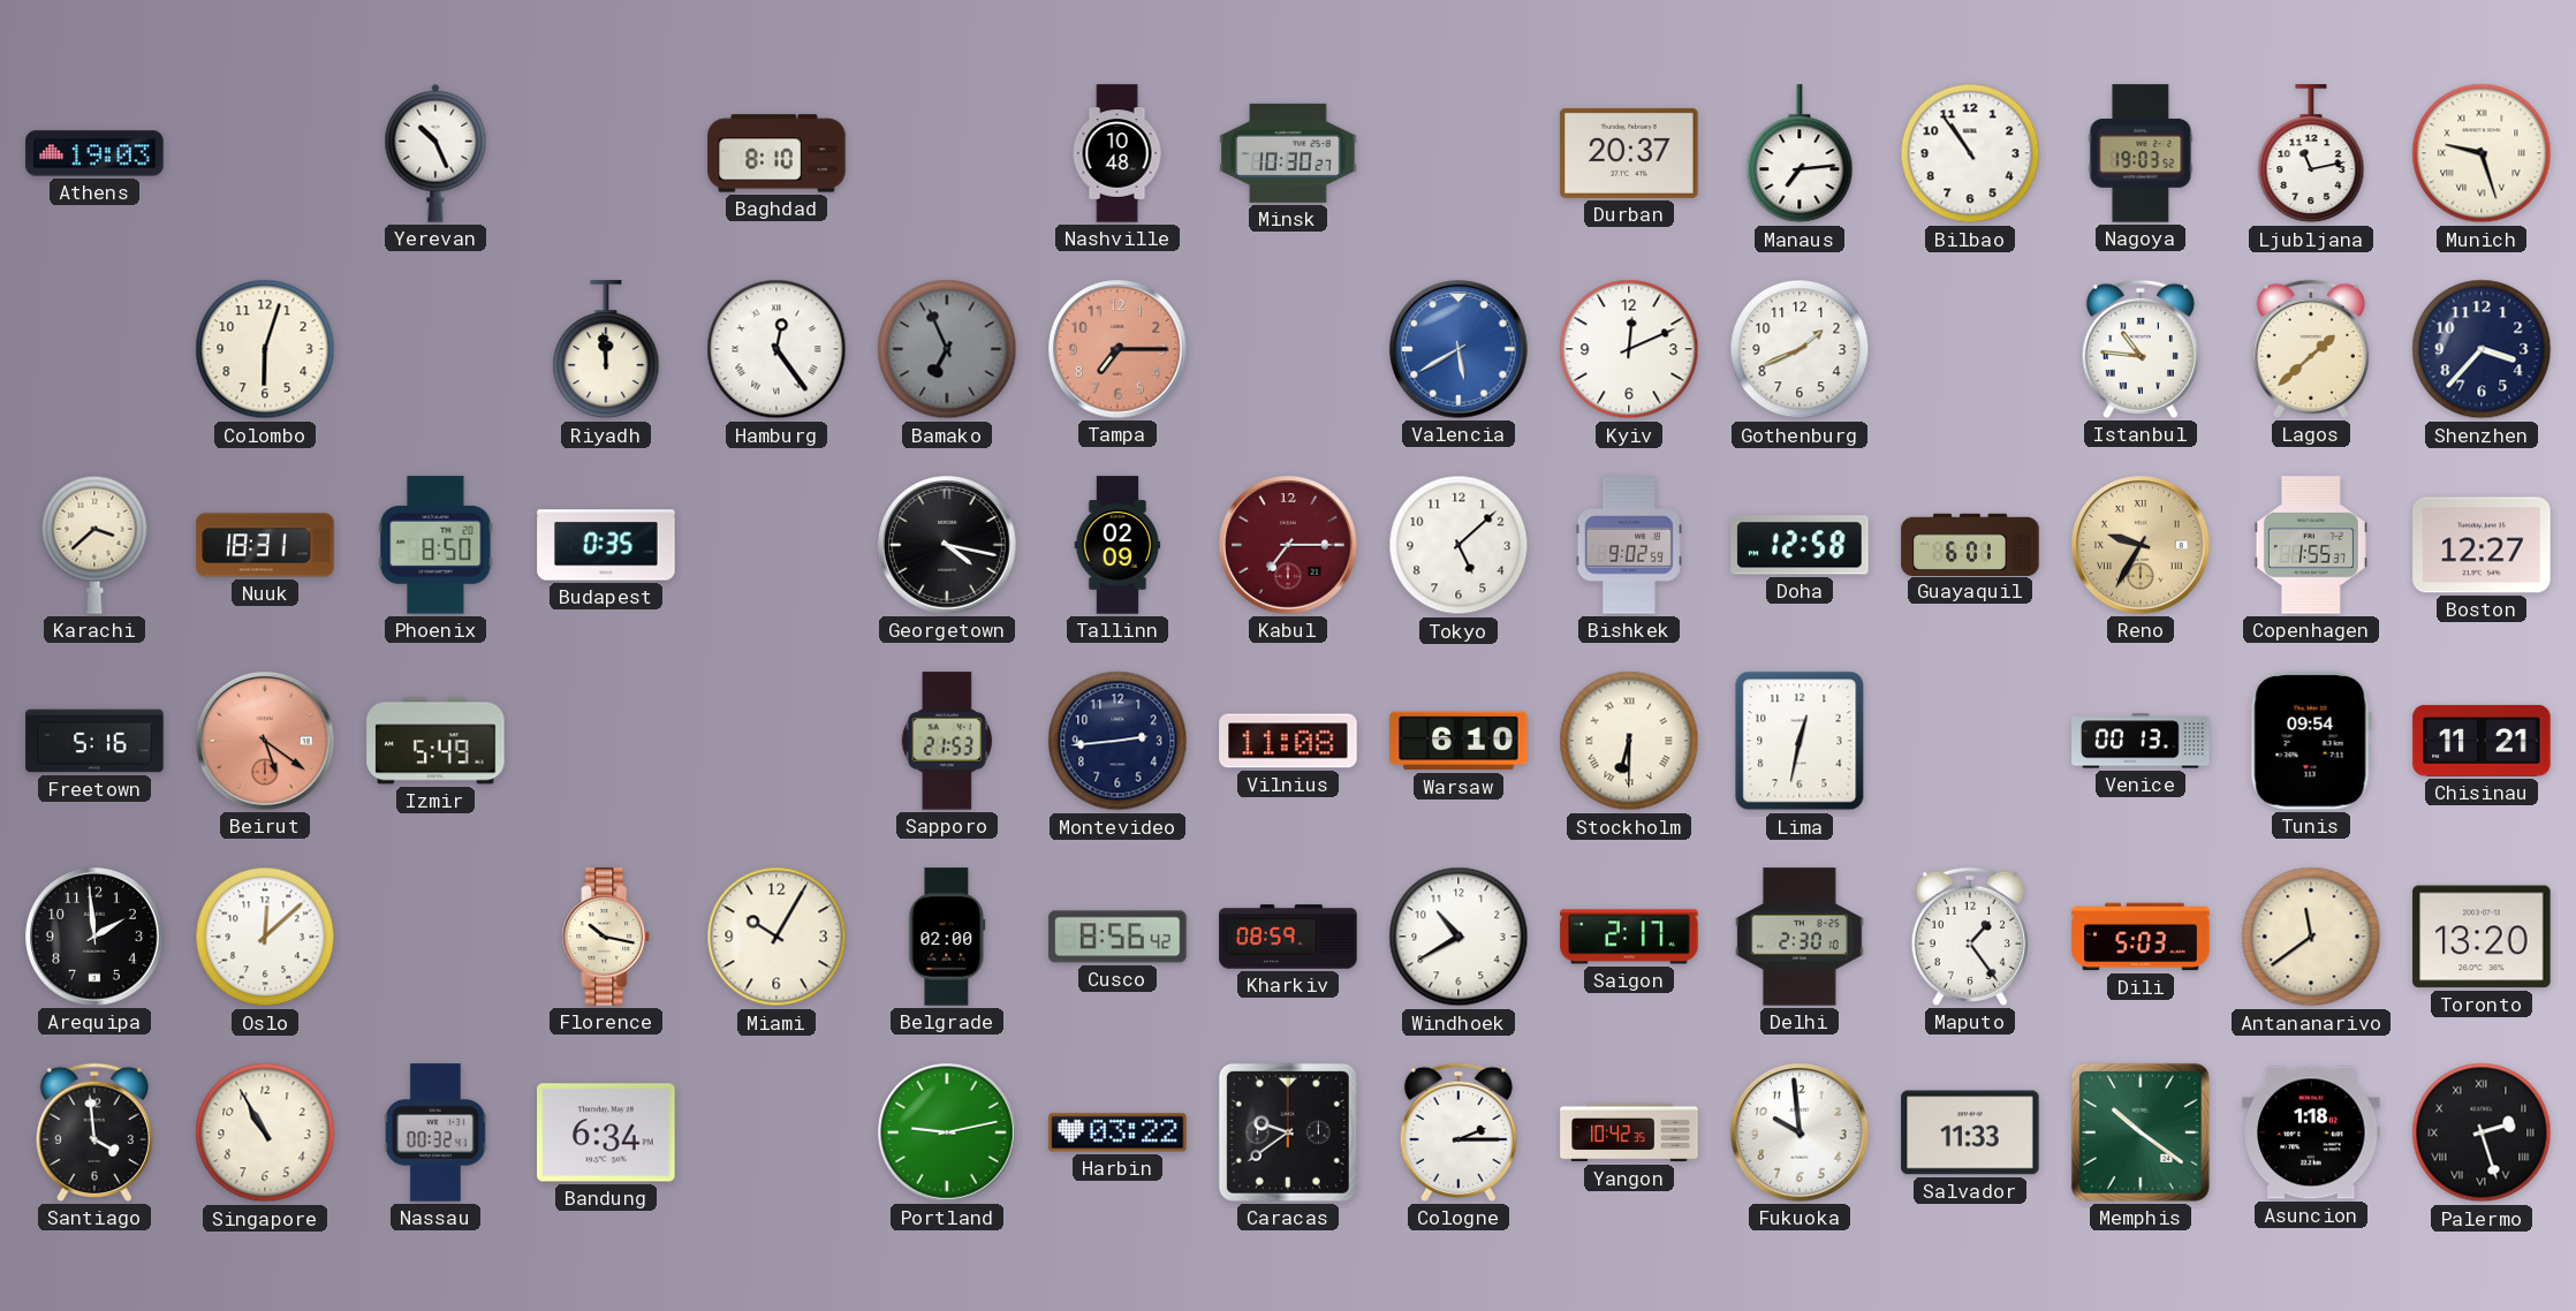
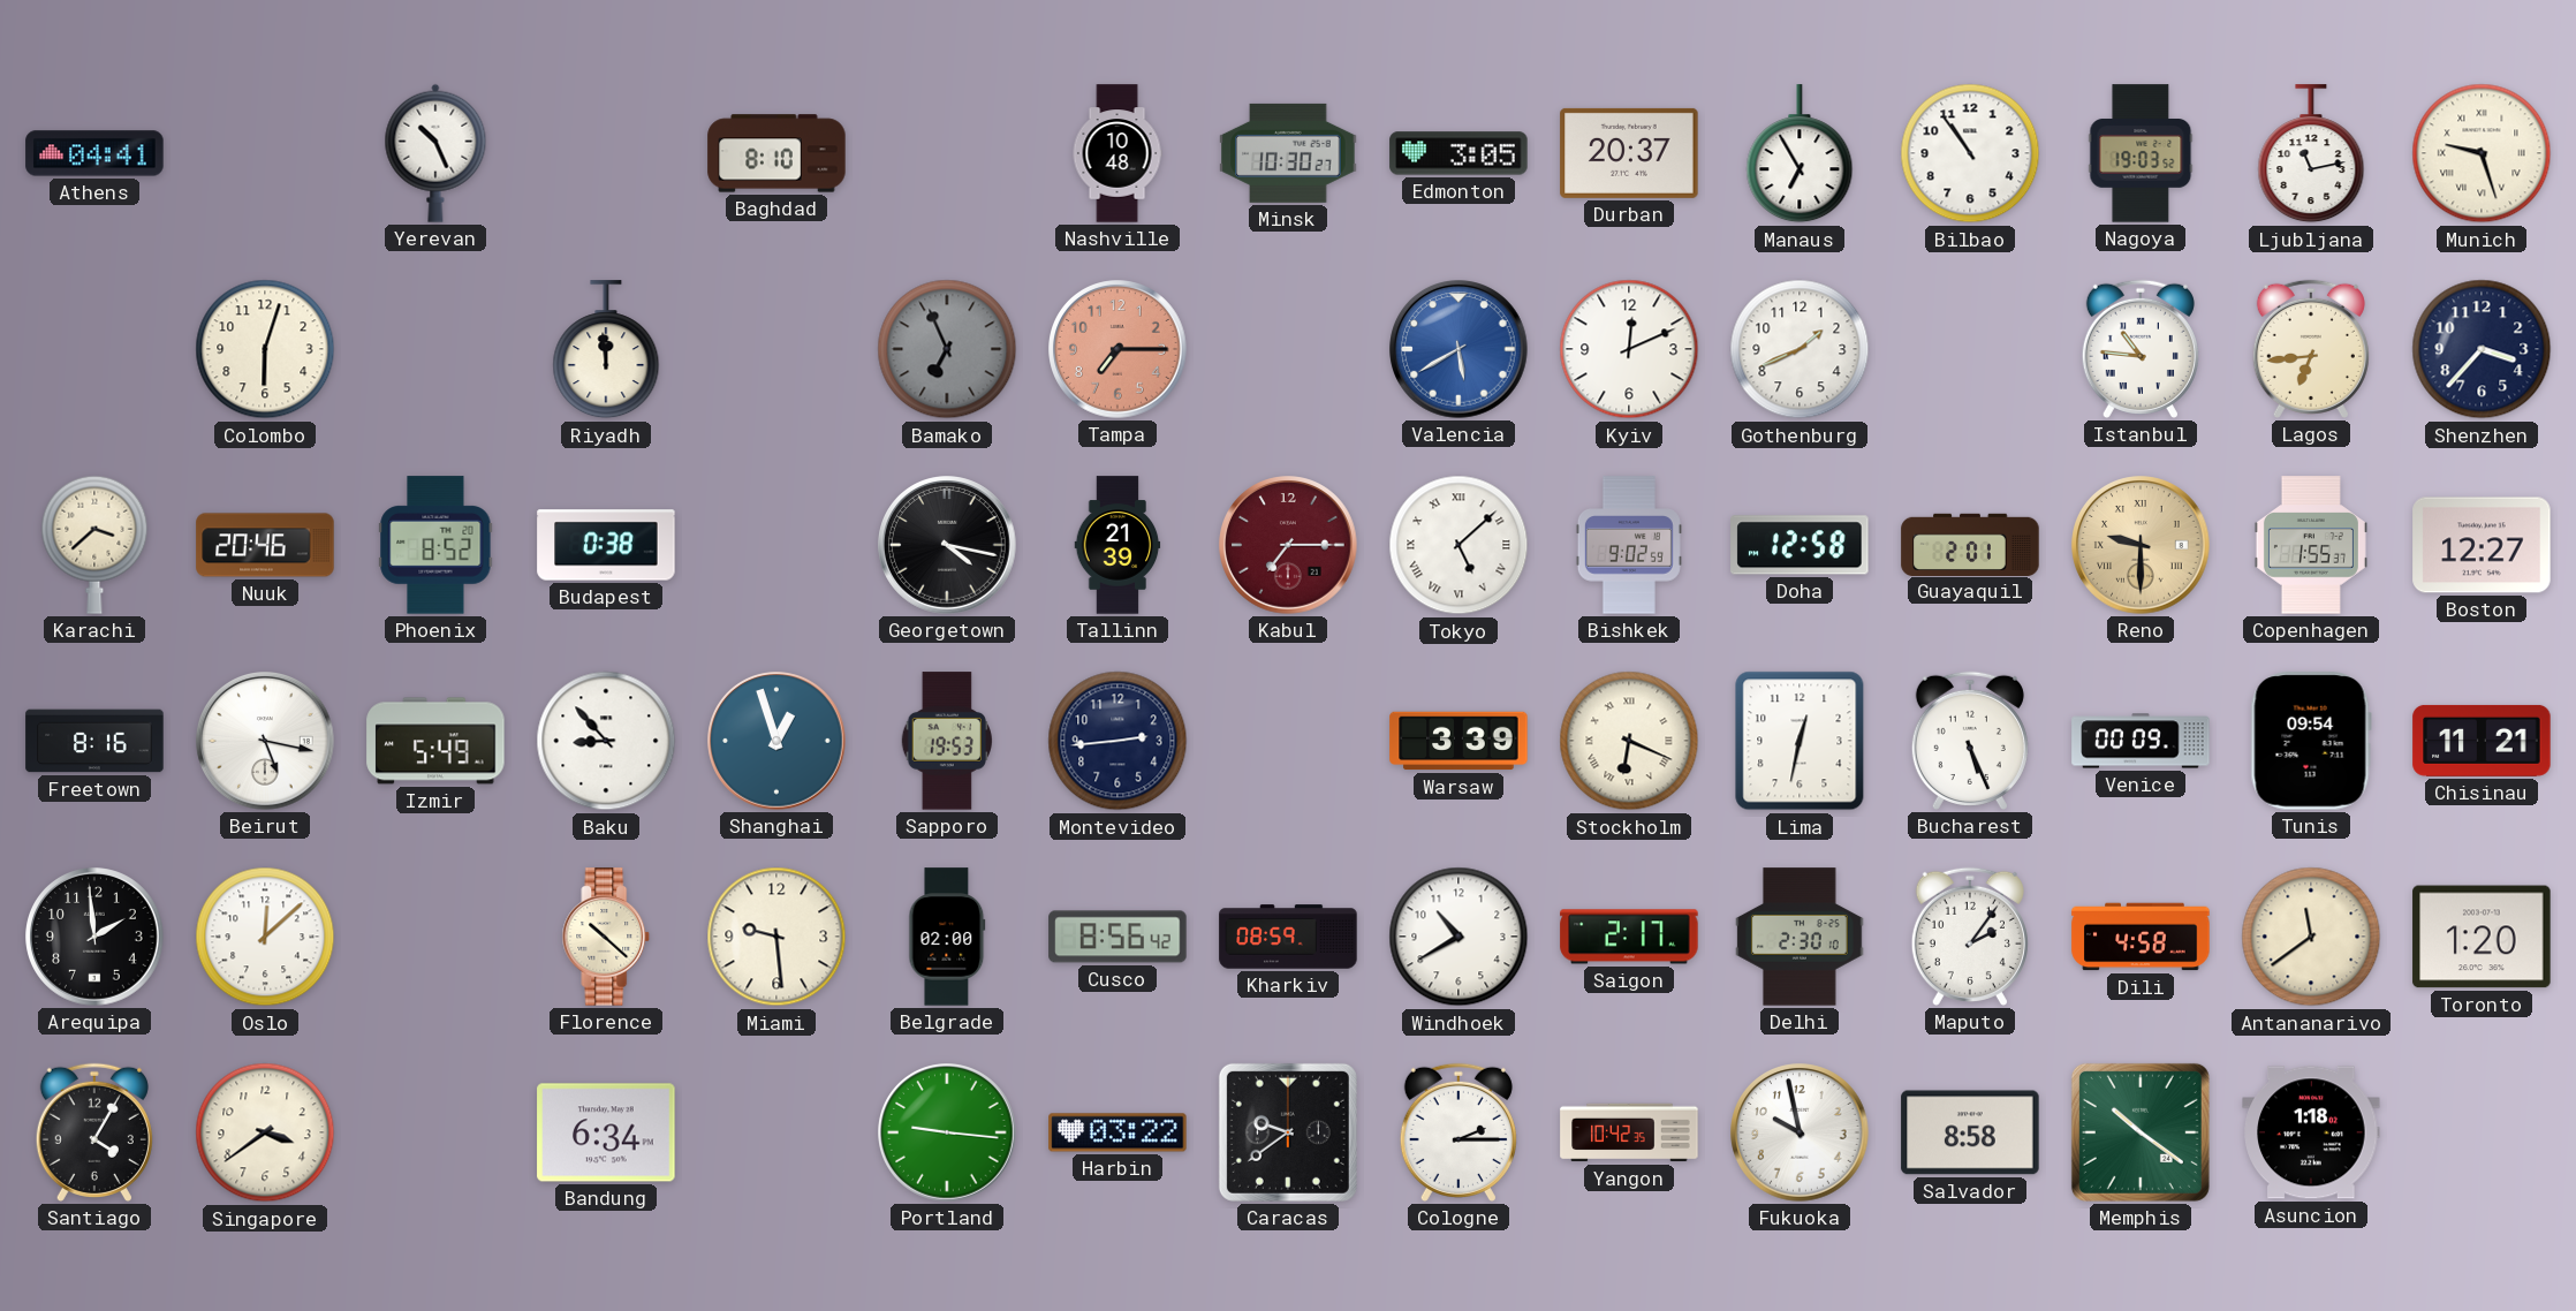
Athens: 19:03 -> 04:41
Edmonton: none -> 3:05
Manaus: 7:14 -> 6:55
Hamburg: 12:24 -> none
Lagos: 1:38 -> 6:44
Nuuk: 18:31 -> 20:46
Phoenix: 8:50 -> 8:52
Budapest: 0:35 -> 0:38
Tallinn: 02:09 -> 21:39
Tokyo numerals: Arabic -> Roman
Guayaquil: 6:01 -> 2:01
Reno: 9:35 -> 9:30
Freetown: 5:16 -> 8:16
Beirut: 5:21 -> 5:17
Beirut dial: salmon -> white
Baku: none -> 8:53
Shanghai: none -> 12:57
Sapporo: 21:53 -> 19:53
Vilnius: 11:08 -> none
Warsaw: 6:10 -> 3:39
Stockholm: 6:30 -> 6:19
Bucharest: none -> 5:26
Venice: 00:13 -> 00:09
Florence: 10:17 -> 10:22
Miami: 10:05 -> 9:29
Maputo: 1:24 -> 2:06
Dili: 5:03 -> 4:58
Toronto: 13:20 -> 1:20
Santiago: 3:59 -> 4:05
Singapore: 10:55 -> 3:39
Nassau: 00:32 -> none
Portland: 9:13 -> 9:16
Fukuoka: 9:59 -> 9:58
Salvador: 11:33 -> 8:58
Palermo: 2:27 -> none
